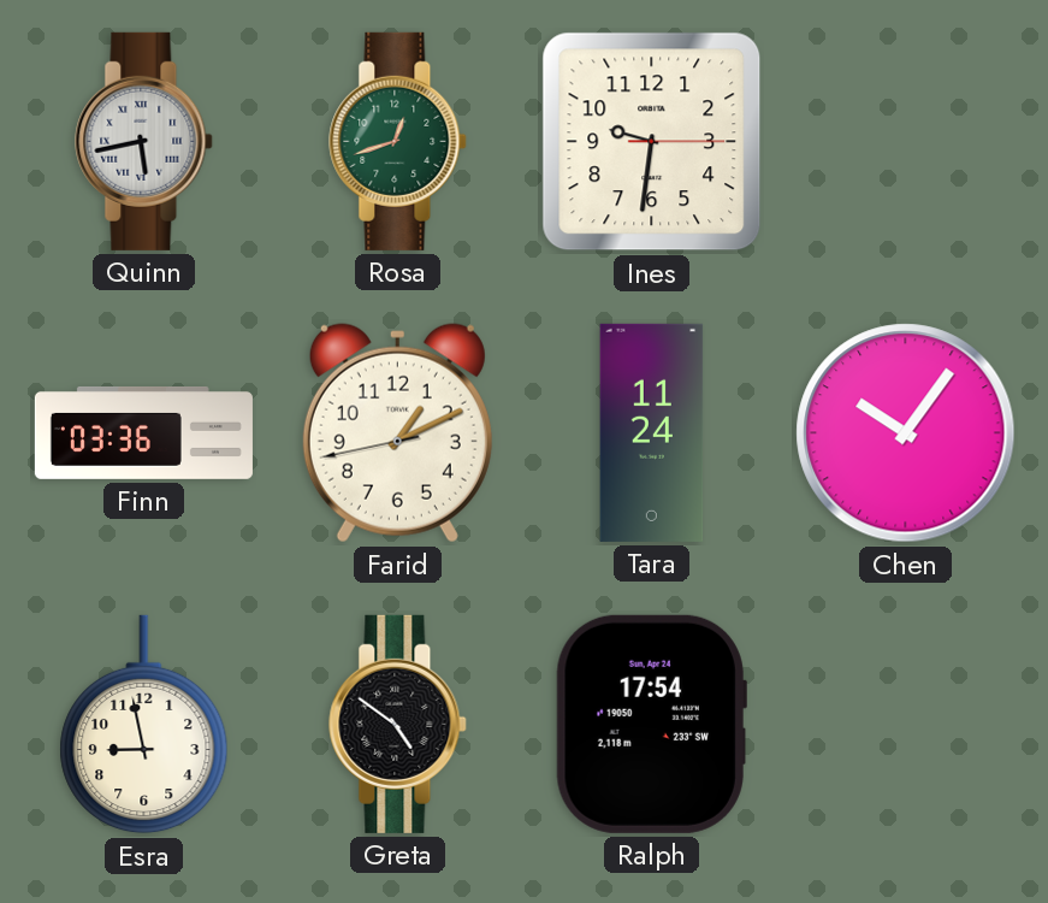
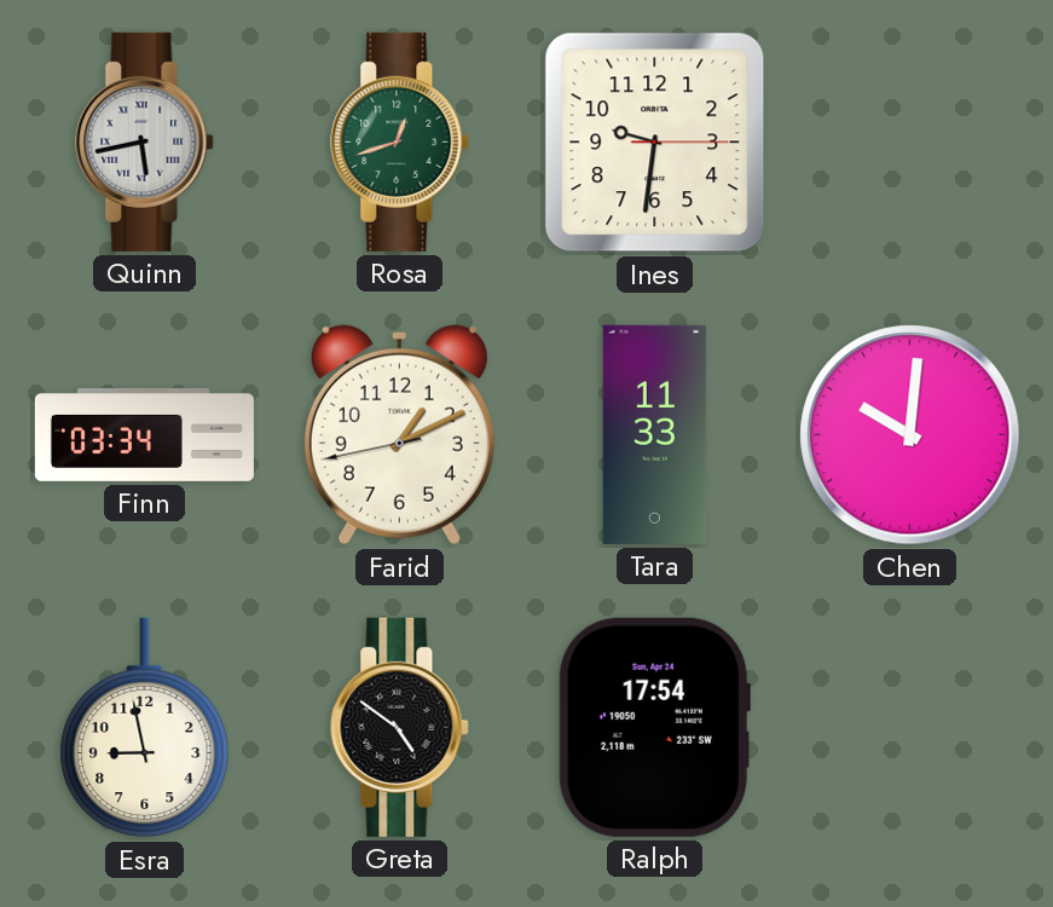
Finn: 03:36 -> 03:34
Tara: 11:24 -> 11:33
Chen: 10:06 -> 10:01
